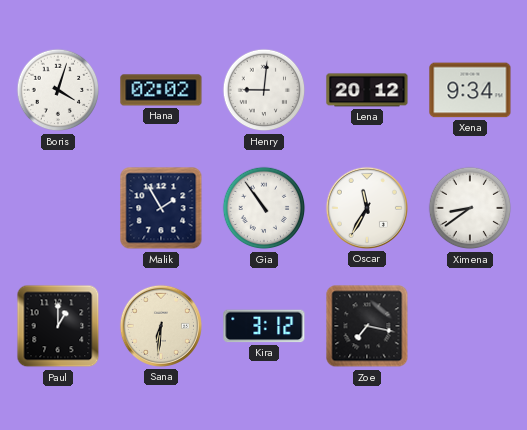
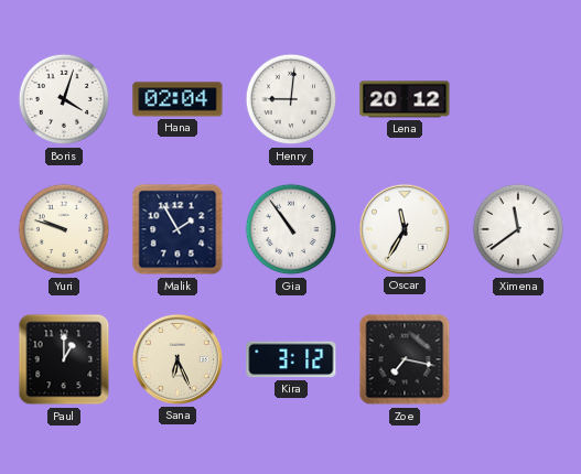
Hana: 02:02 -> 02:04
Xena: 9:34 -> none
Yuri: none -> 9:48
Ximena: 8:39 -> 11:39
Sana: 6:31 -> 6:26
